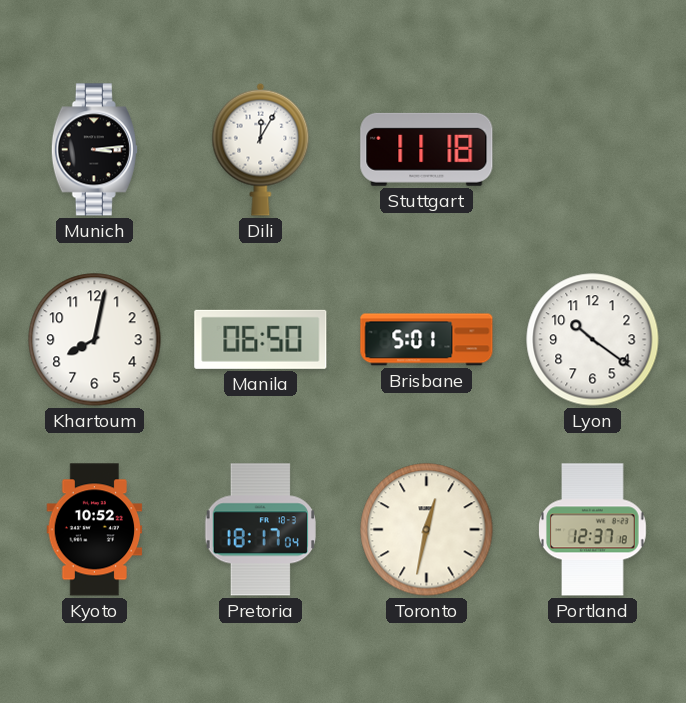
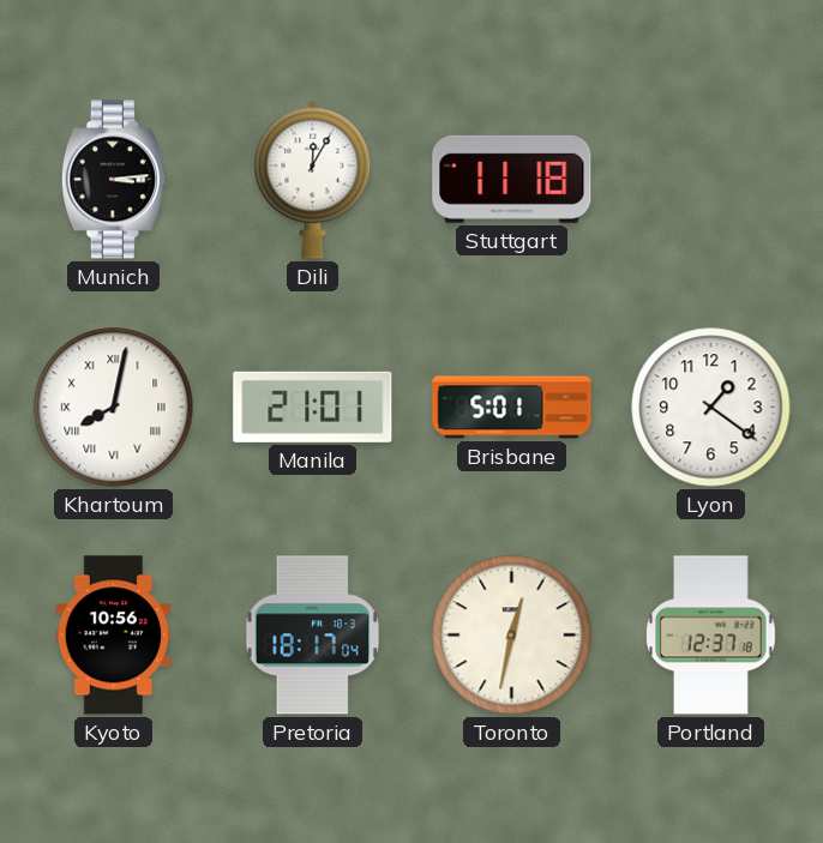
Khartoum numerals: Arabic -> Roman
Manila: 06:50 -> 21:01
Lyon: 10:21 -> 1:21
Kyoto: 10:52 -> 10:56
